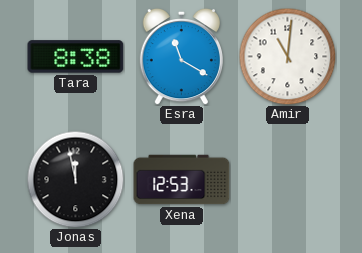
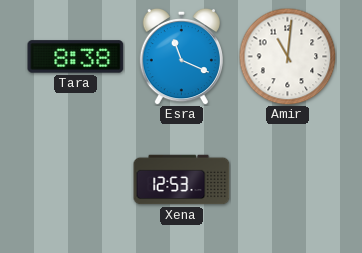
Esra: 11:20 -> 11:19
Jonas: 11:58 -> none
